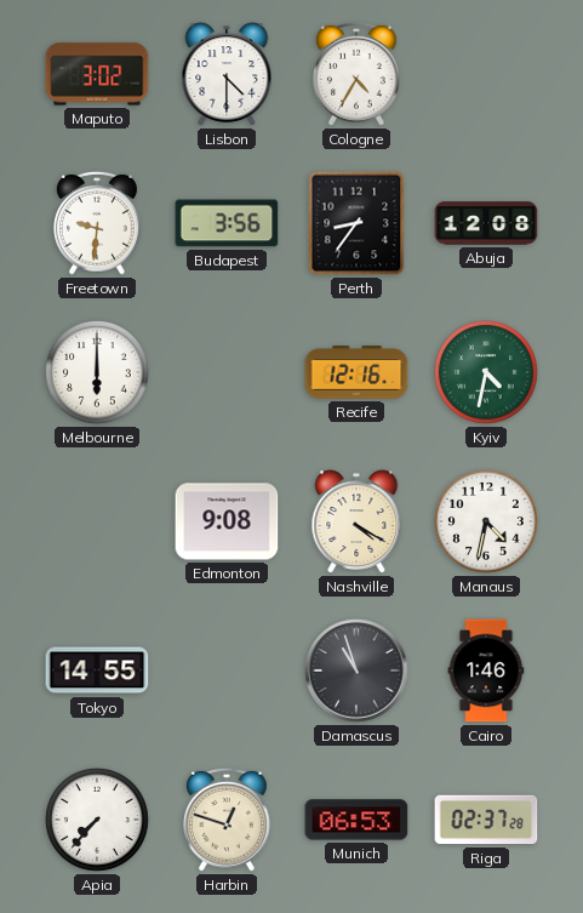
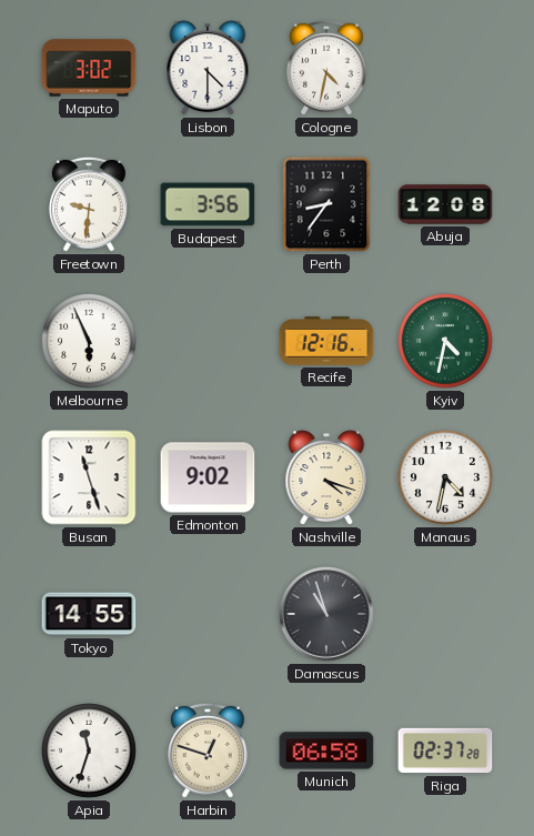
Cologne: 4:35 -> 4:32
Melbourne: 6:00 -> 5:56
Busan: none -> 11:27
Edmonton: 9:08 -> 9:02
Nashville: 4:20 -> 4:18
Cairo: 1:46 -> none
Apia: 7:37 -> 11:33
Munich: 06:53 -> 06:58
